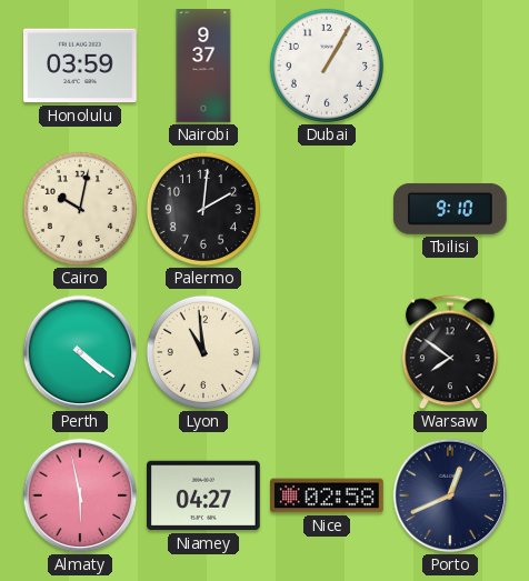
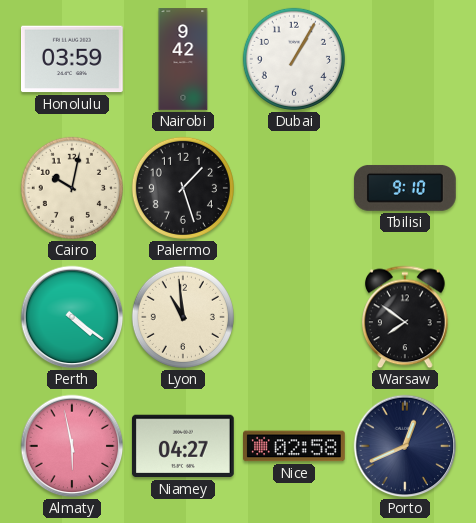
Nairobi: 9:37 -> 9:42
Palermo: 2:01 -> 1:27
